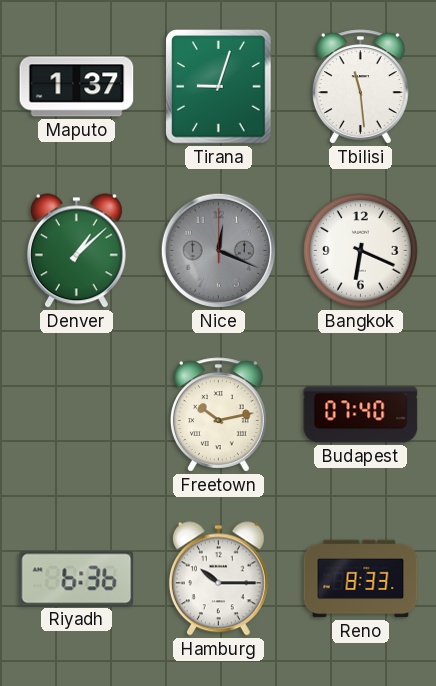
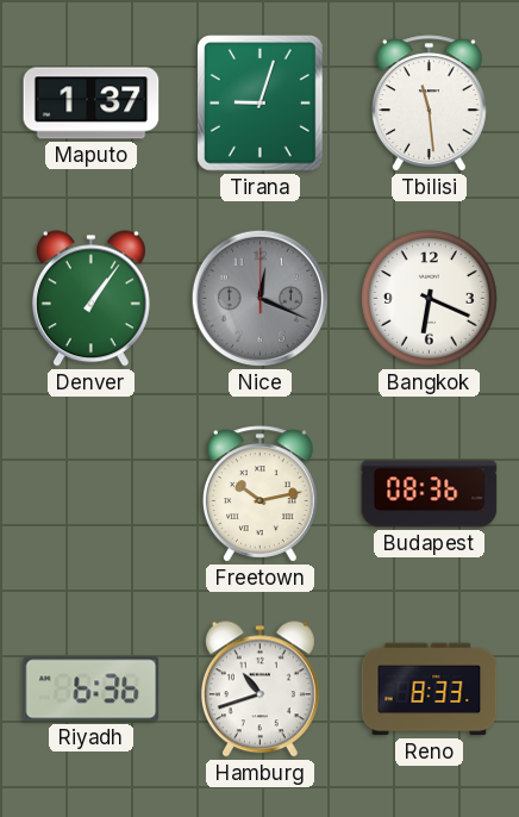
Denver: 1:08 -> 1:06
Budapest: 07:40 -> 08:36
Hamburg: 10:15 -> 10:42
